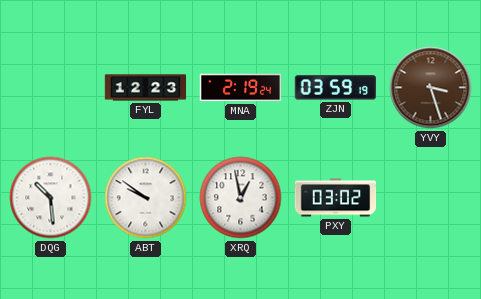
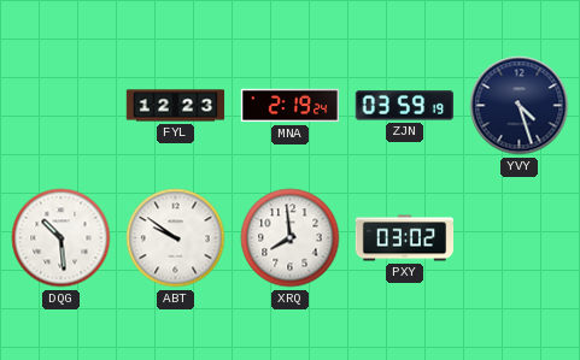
YVY: 3:27 -> 4:27
YVY dial: brown -> navy
XRQ: 12:58 -> 7:59
